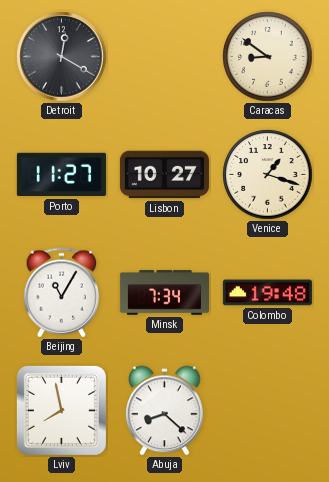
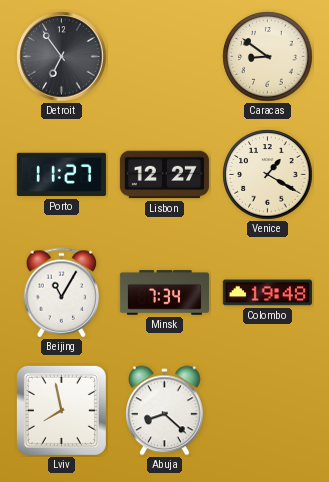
Detroit: 12:20 -> 6:54
Lisbon: 10:27 -> 12:27
Venice: 1:18 -> 1:20
